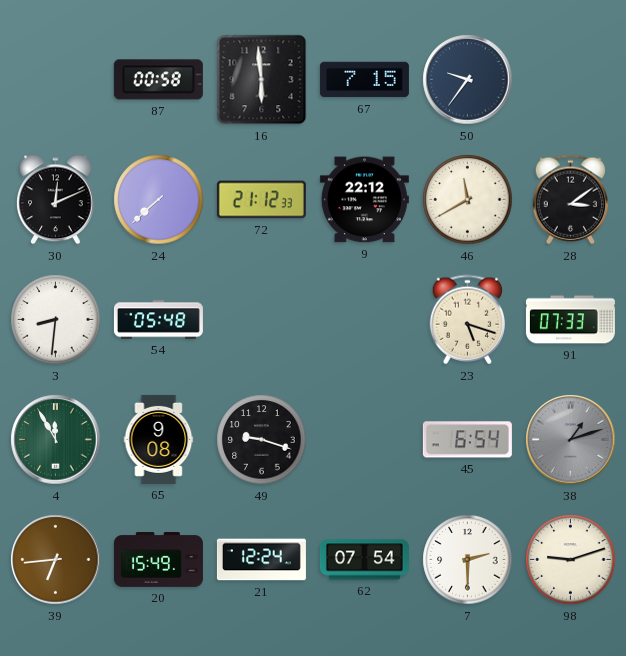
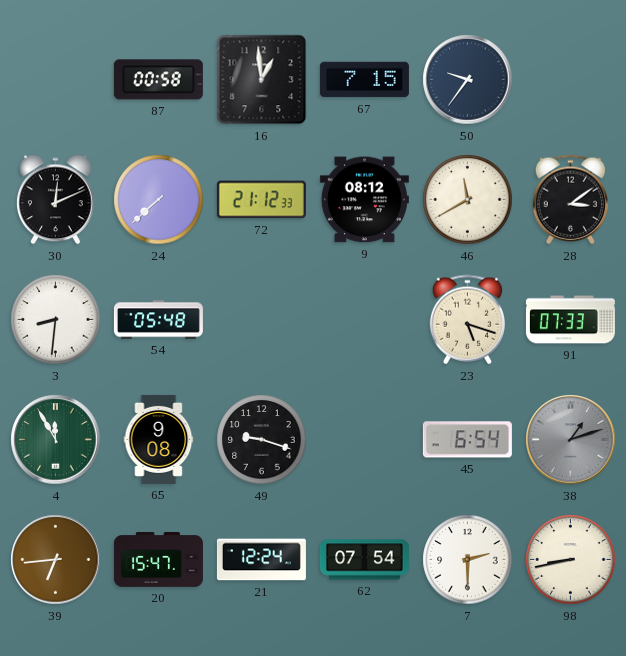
16: 5:59 -> 12:59
9: 22:12 -> 08:12
20: 15:49 -> 15:47
98: 9:12 -> 8:43
